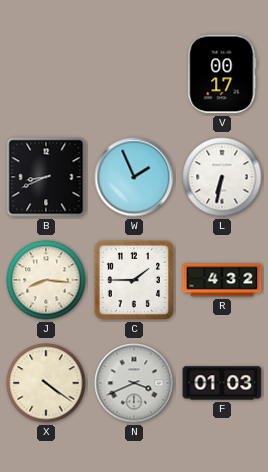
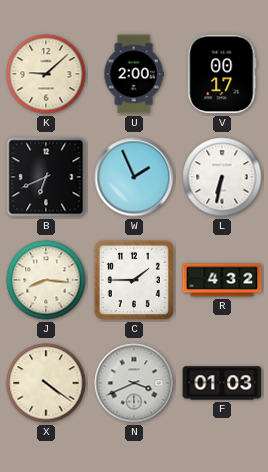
K: none -> 9:08
U: none -> 2:00
B: 8:41 -> 6:41
